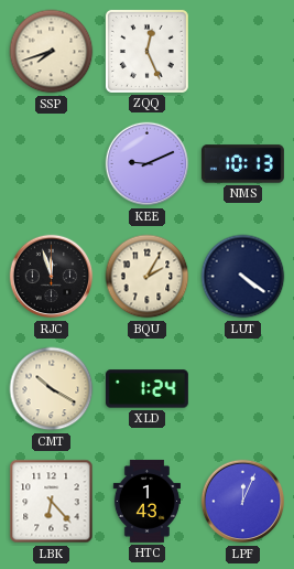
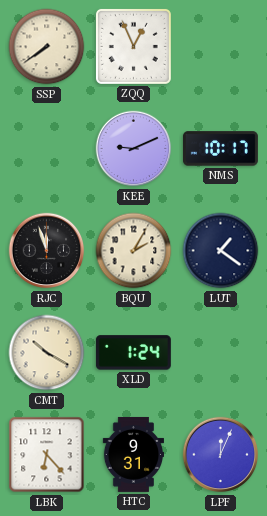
SSP: 7:42 -> 7:39
ZQQ: 12:26 -> 12:56
NMS: 10:13 -> 10:17
LUT: 4:21 -> 1:21
HTC: 1:43 -> 9:31
